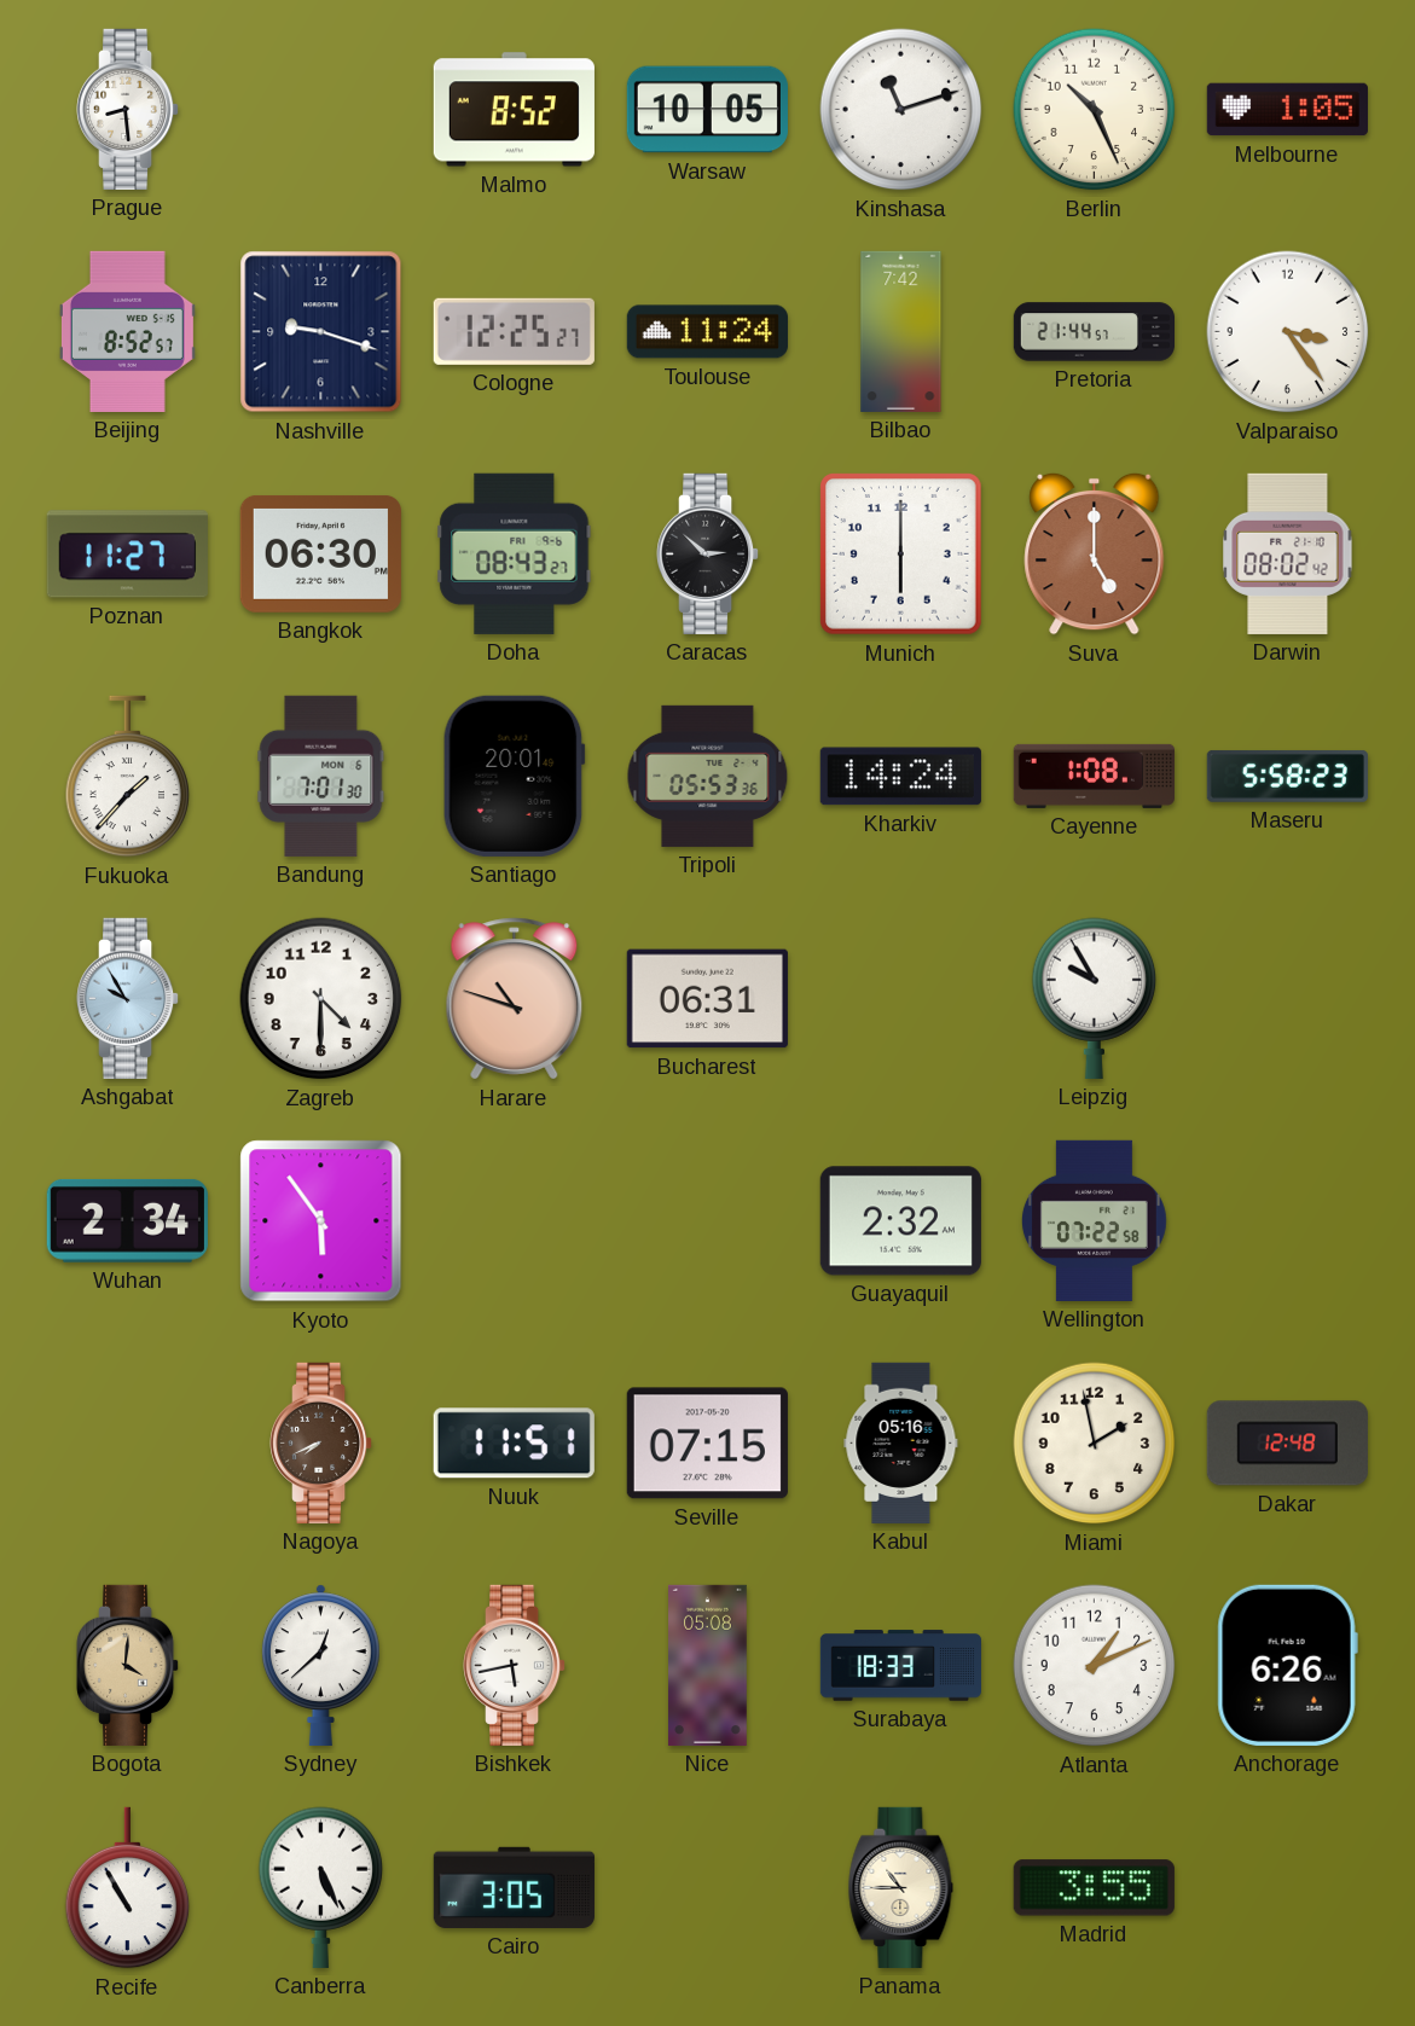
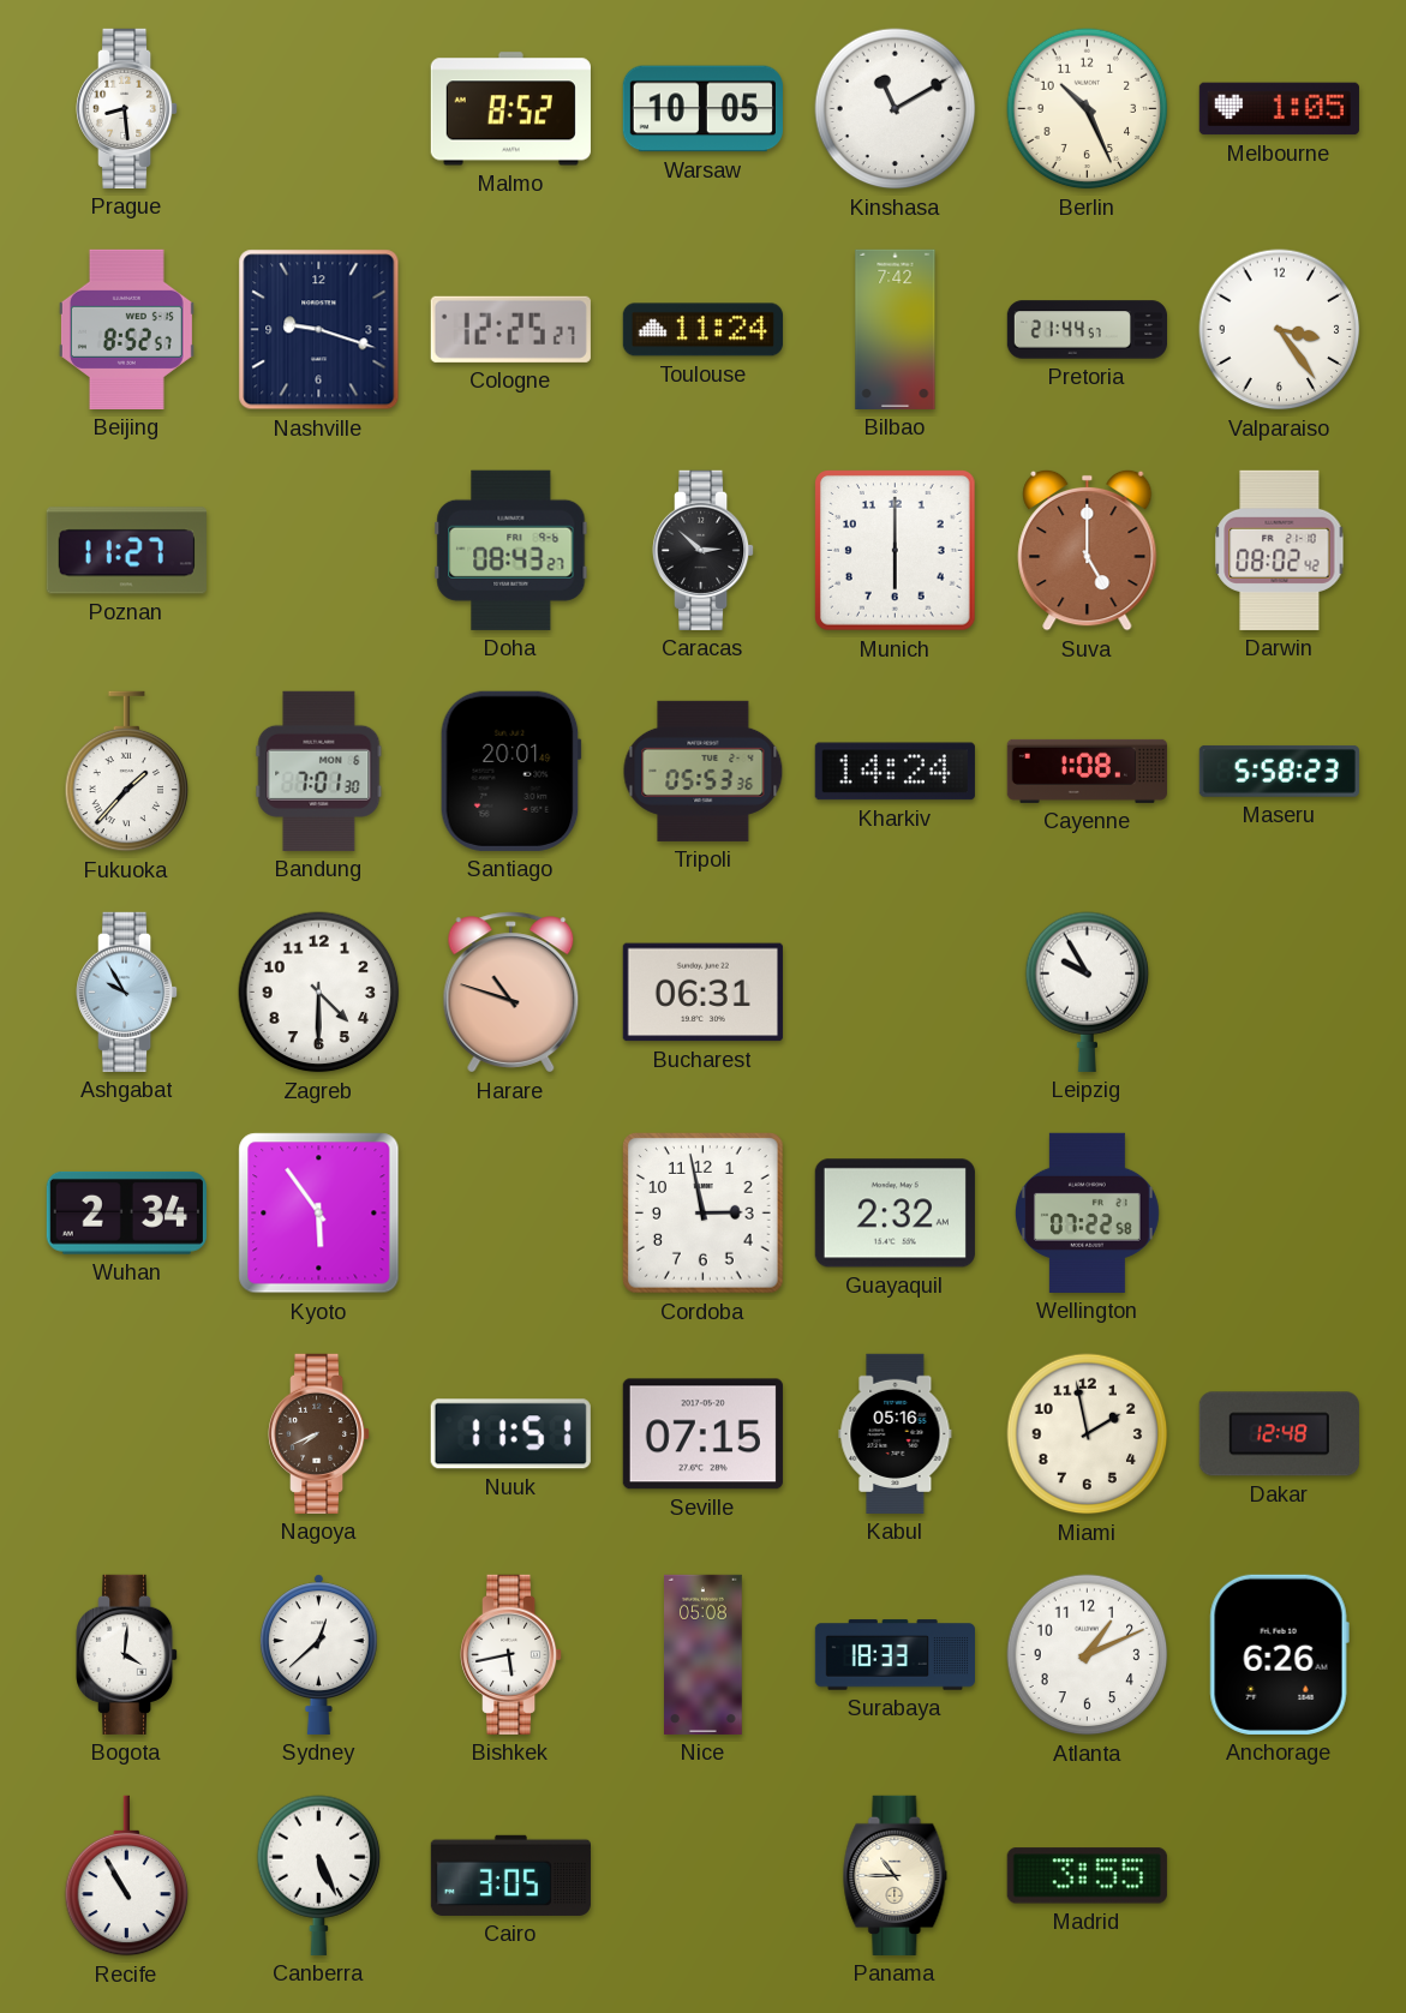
Kinshasa: 11:12 -> 11:10
Bangkok: 06:30 -> none
Cordoba: none -> 2:58
Bogota dial: champagne -> white
